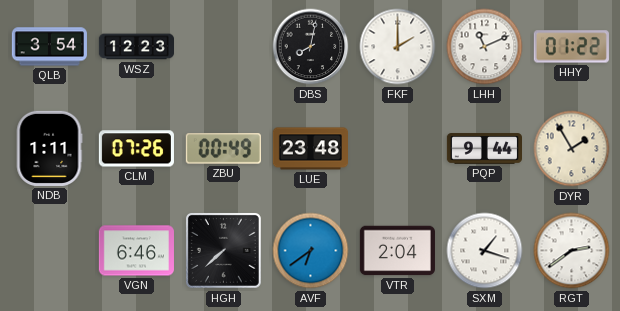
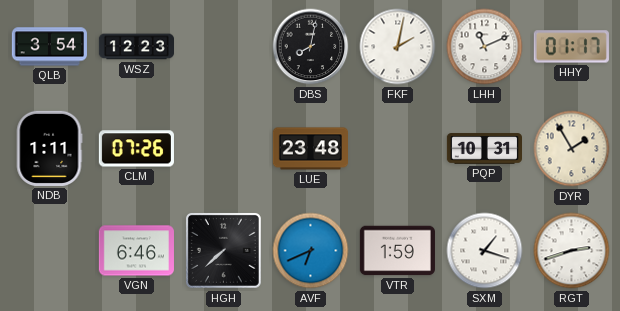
FKF: 2:00 -> 2:02
HHY: 01:22 -> 01:17
ZBU: 00:49 -> none
PQP: 9:44 -> 10:31
AVF: 6:39 -> 6:41
VTR: 2:04 -> 1:59
RGT: 2:39 -> 2:42
